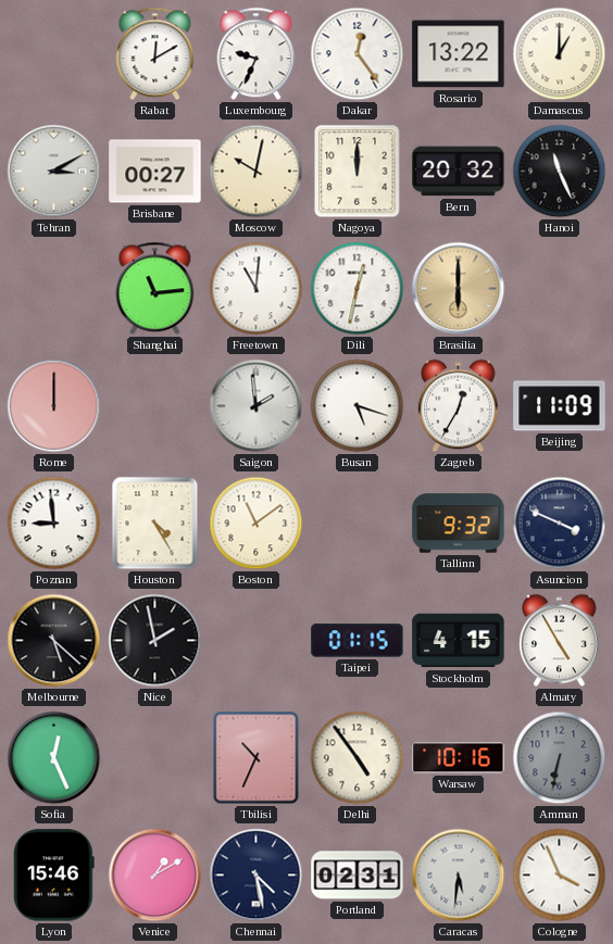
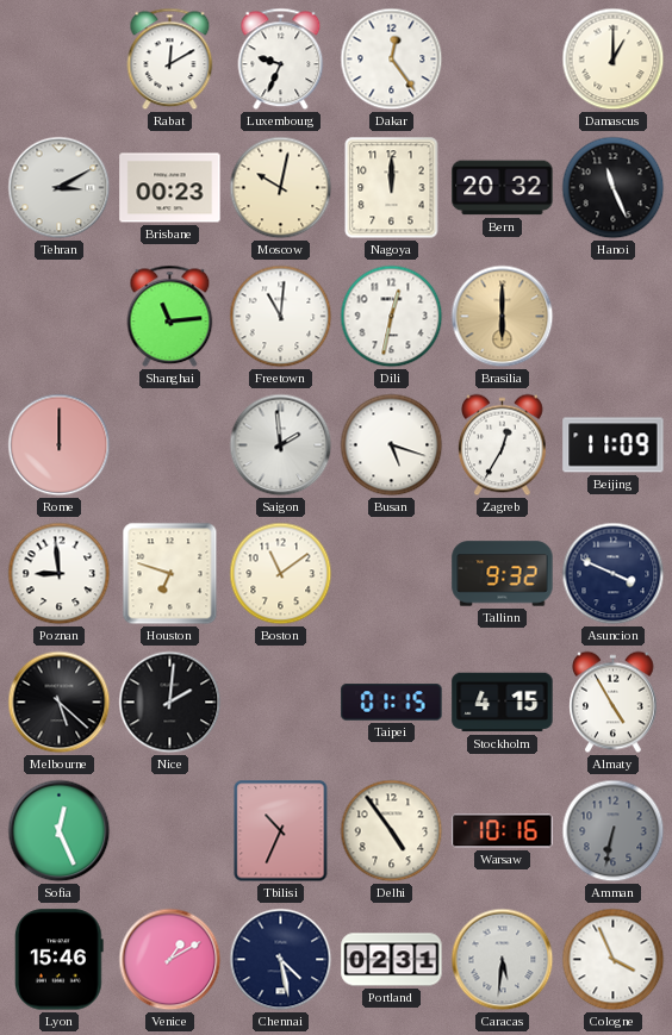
Rosario: 13:22 -> none
Brisbane: 00:27 -> 00:23
Houston: 4:25 -> 6:48
Nice: 1:58 -> 2:01
